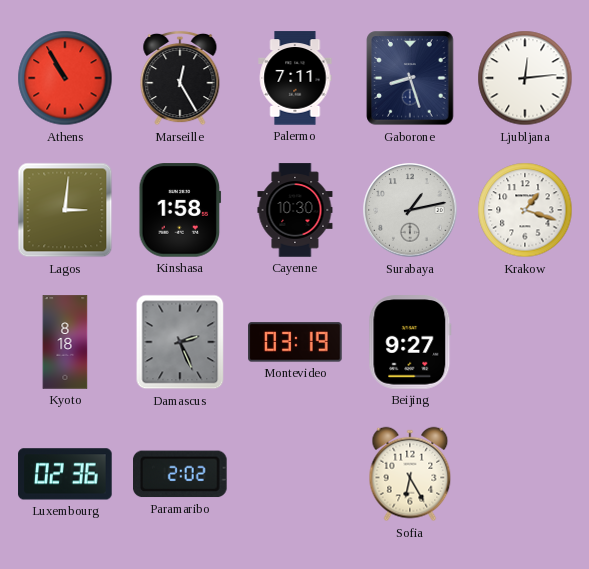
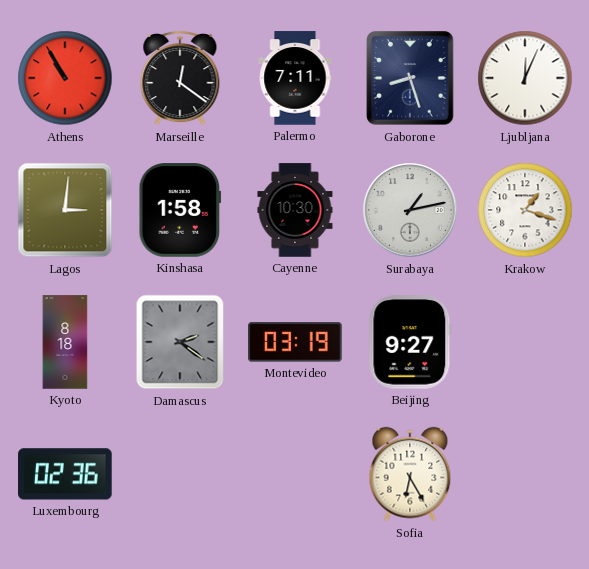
Marseille: 12:25 -> 12:21
Ljubljana: 12:14 -> 12:04
Damascus: 2:26 -> 2:21
Paramaribo: 2:02 -> none
